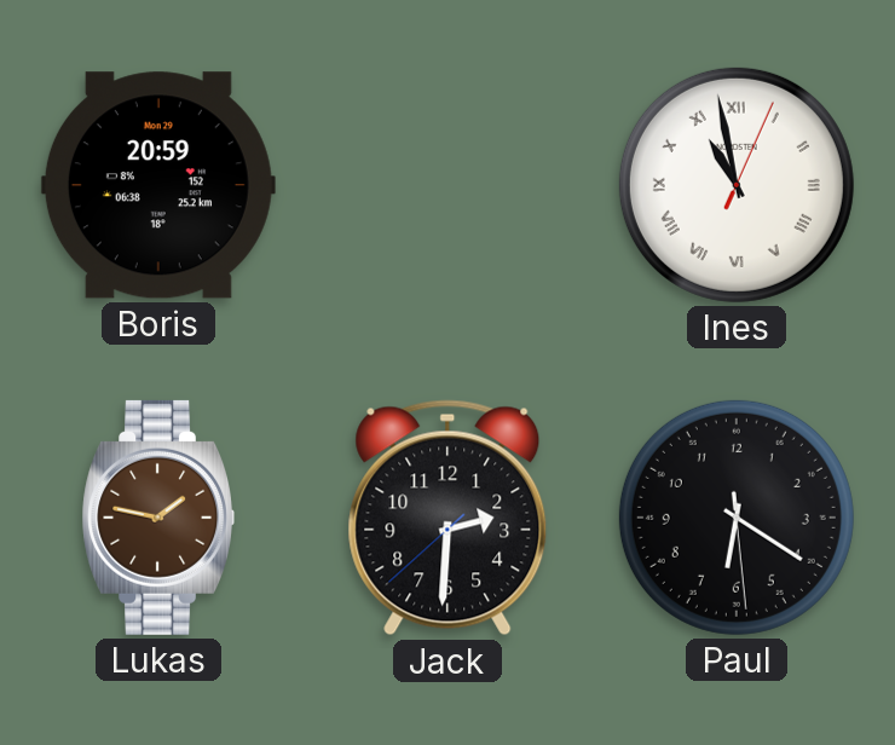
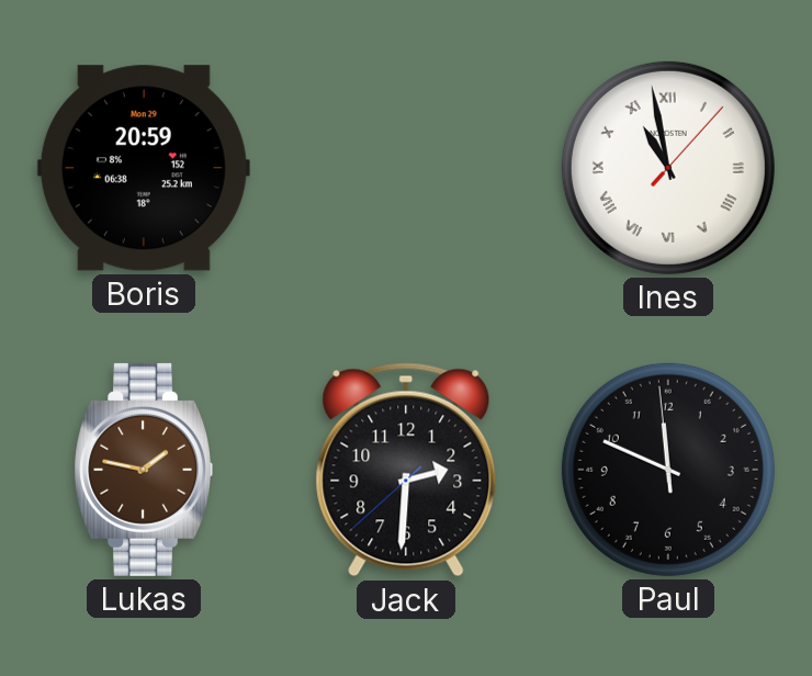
Ines: 10:58:04 -> 10:58:07
Paul: 6:20 -> 11:48
